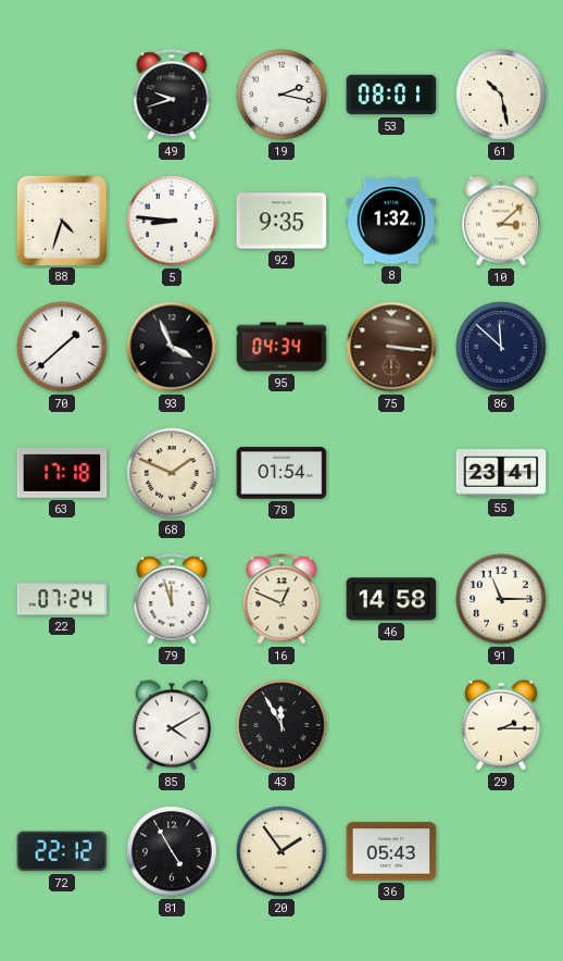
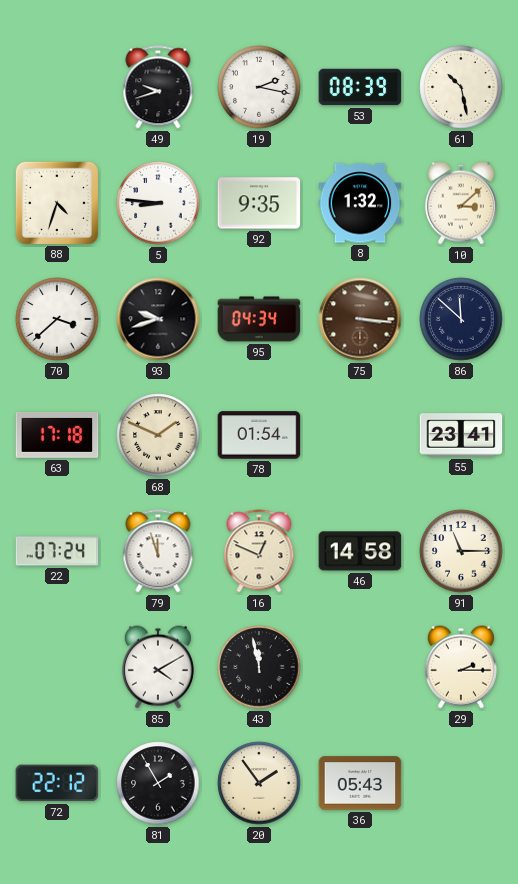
53: 08:01 -> 08:39
70: 1:38 -> 3:38
93: 3:56 -> 9:42
43: 11:55 -> 11:58
81: 4:55 -> 1:55
